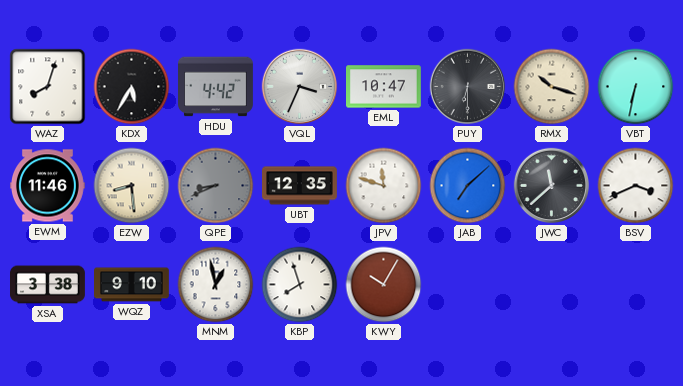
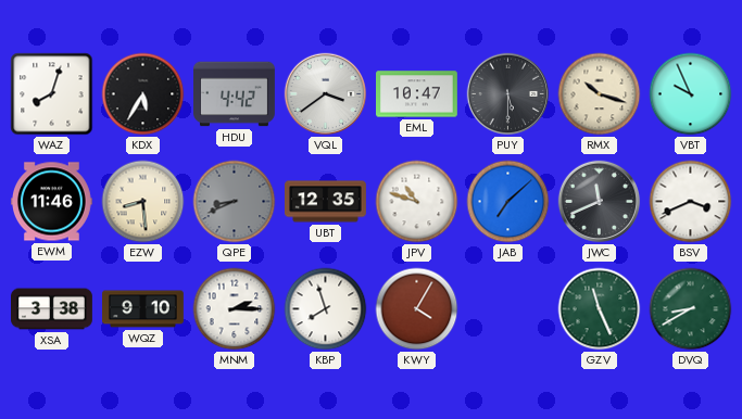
VQL: 3:34 -> 3:39
PUY: 6:30 -> 5:30
VBT: 6:32 -> 9:56
JPV: 11:48 -> 10:48
JWC: 11:38 -> 11:41
MNM: 12:58 -> 2:15
KWY: 10:05 -> 4:05
GZV: none -> 11:26
DVQ: none -> 8:40
